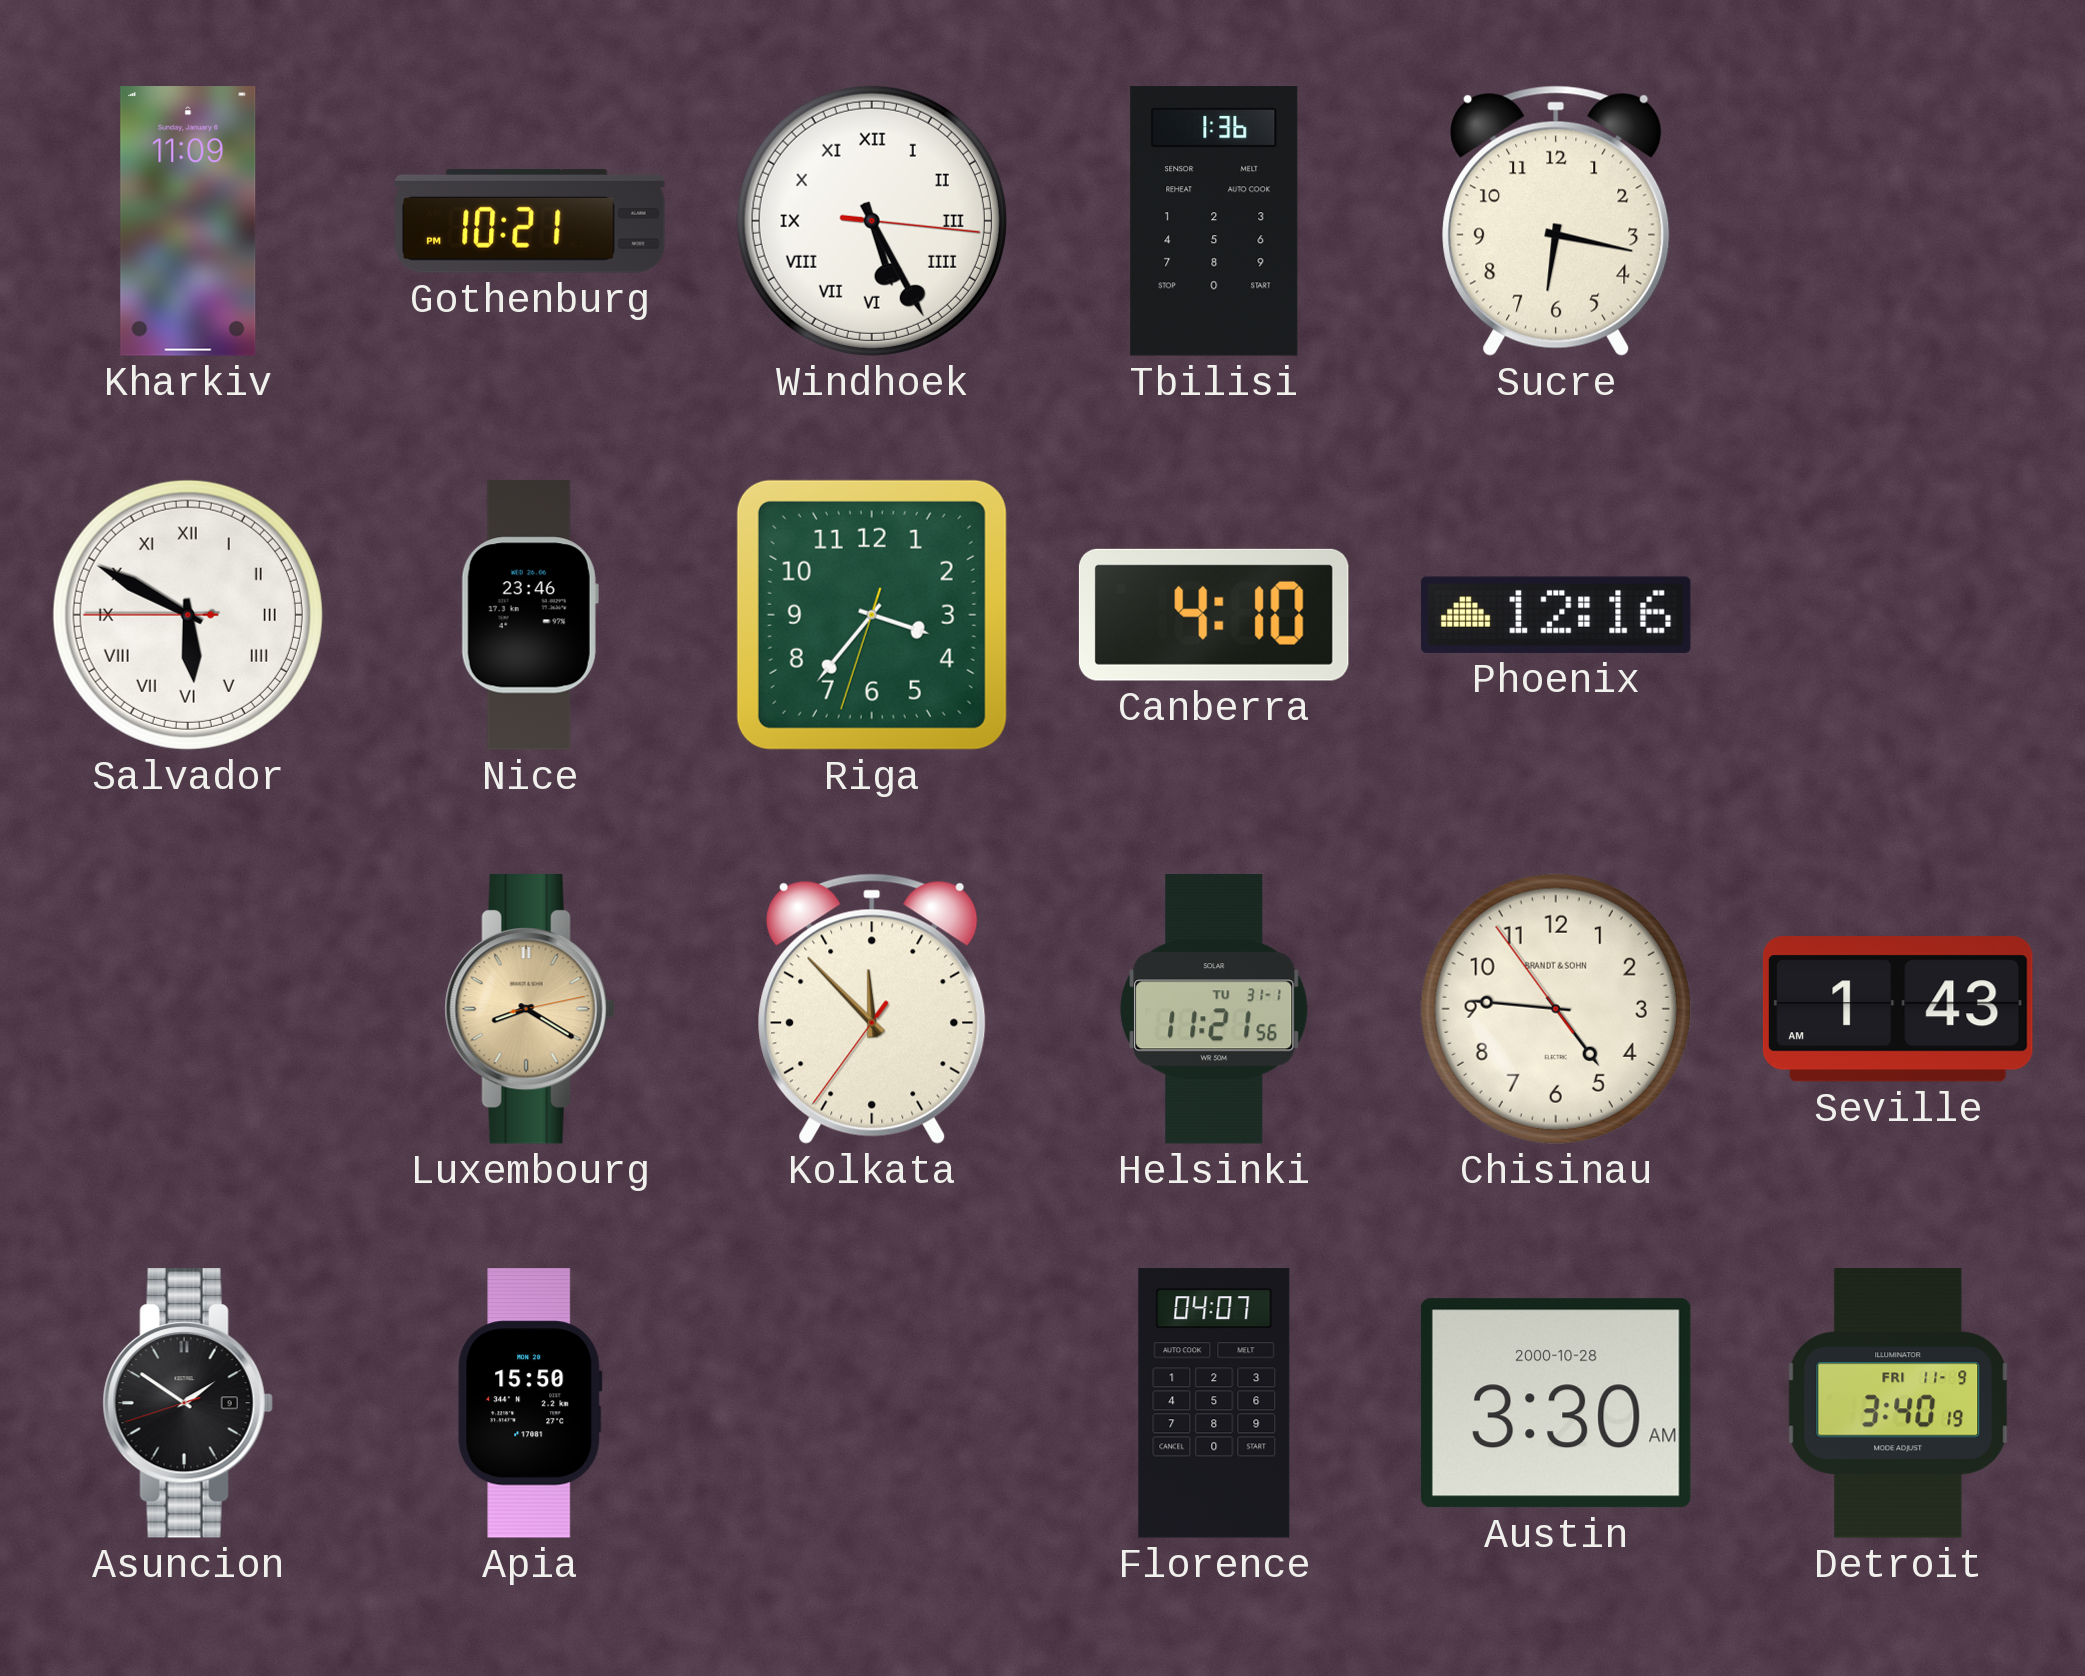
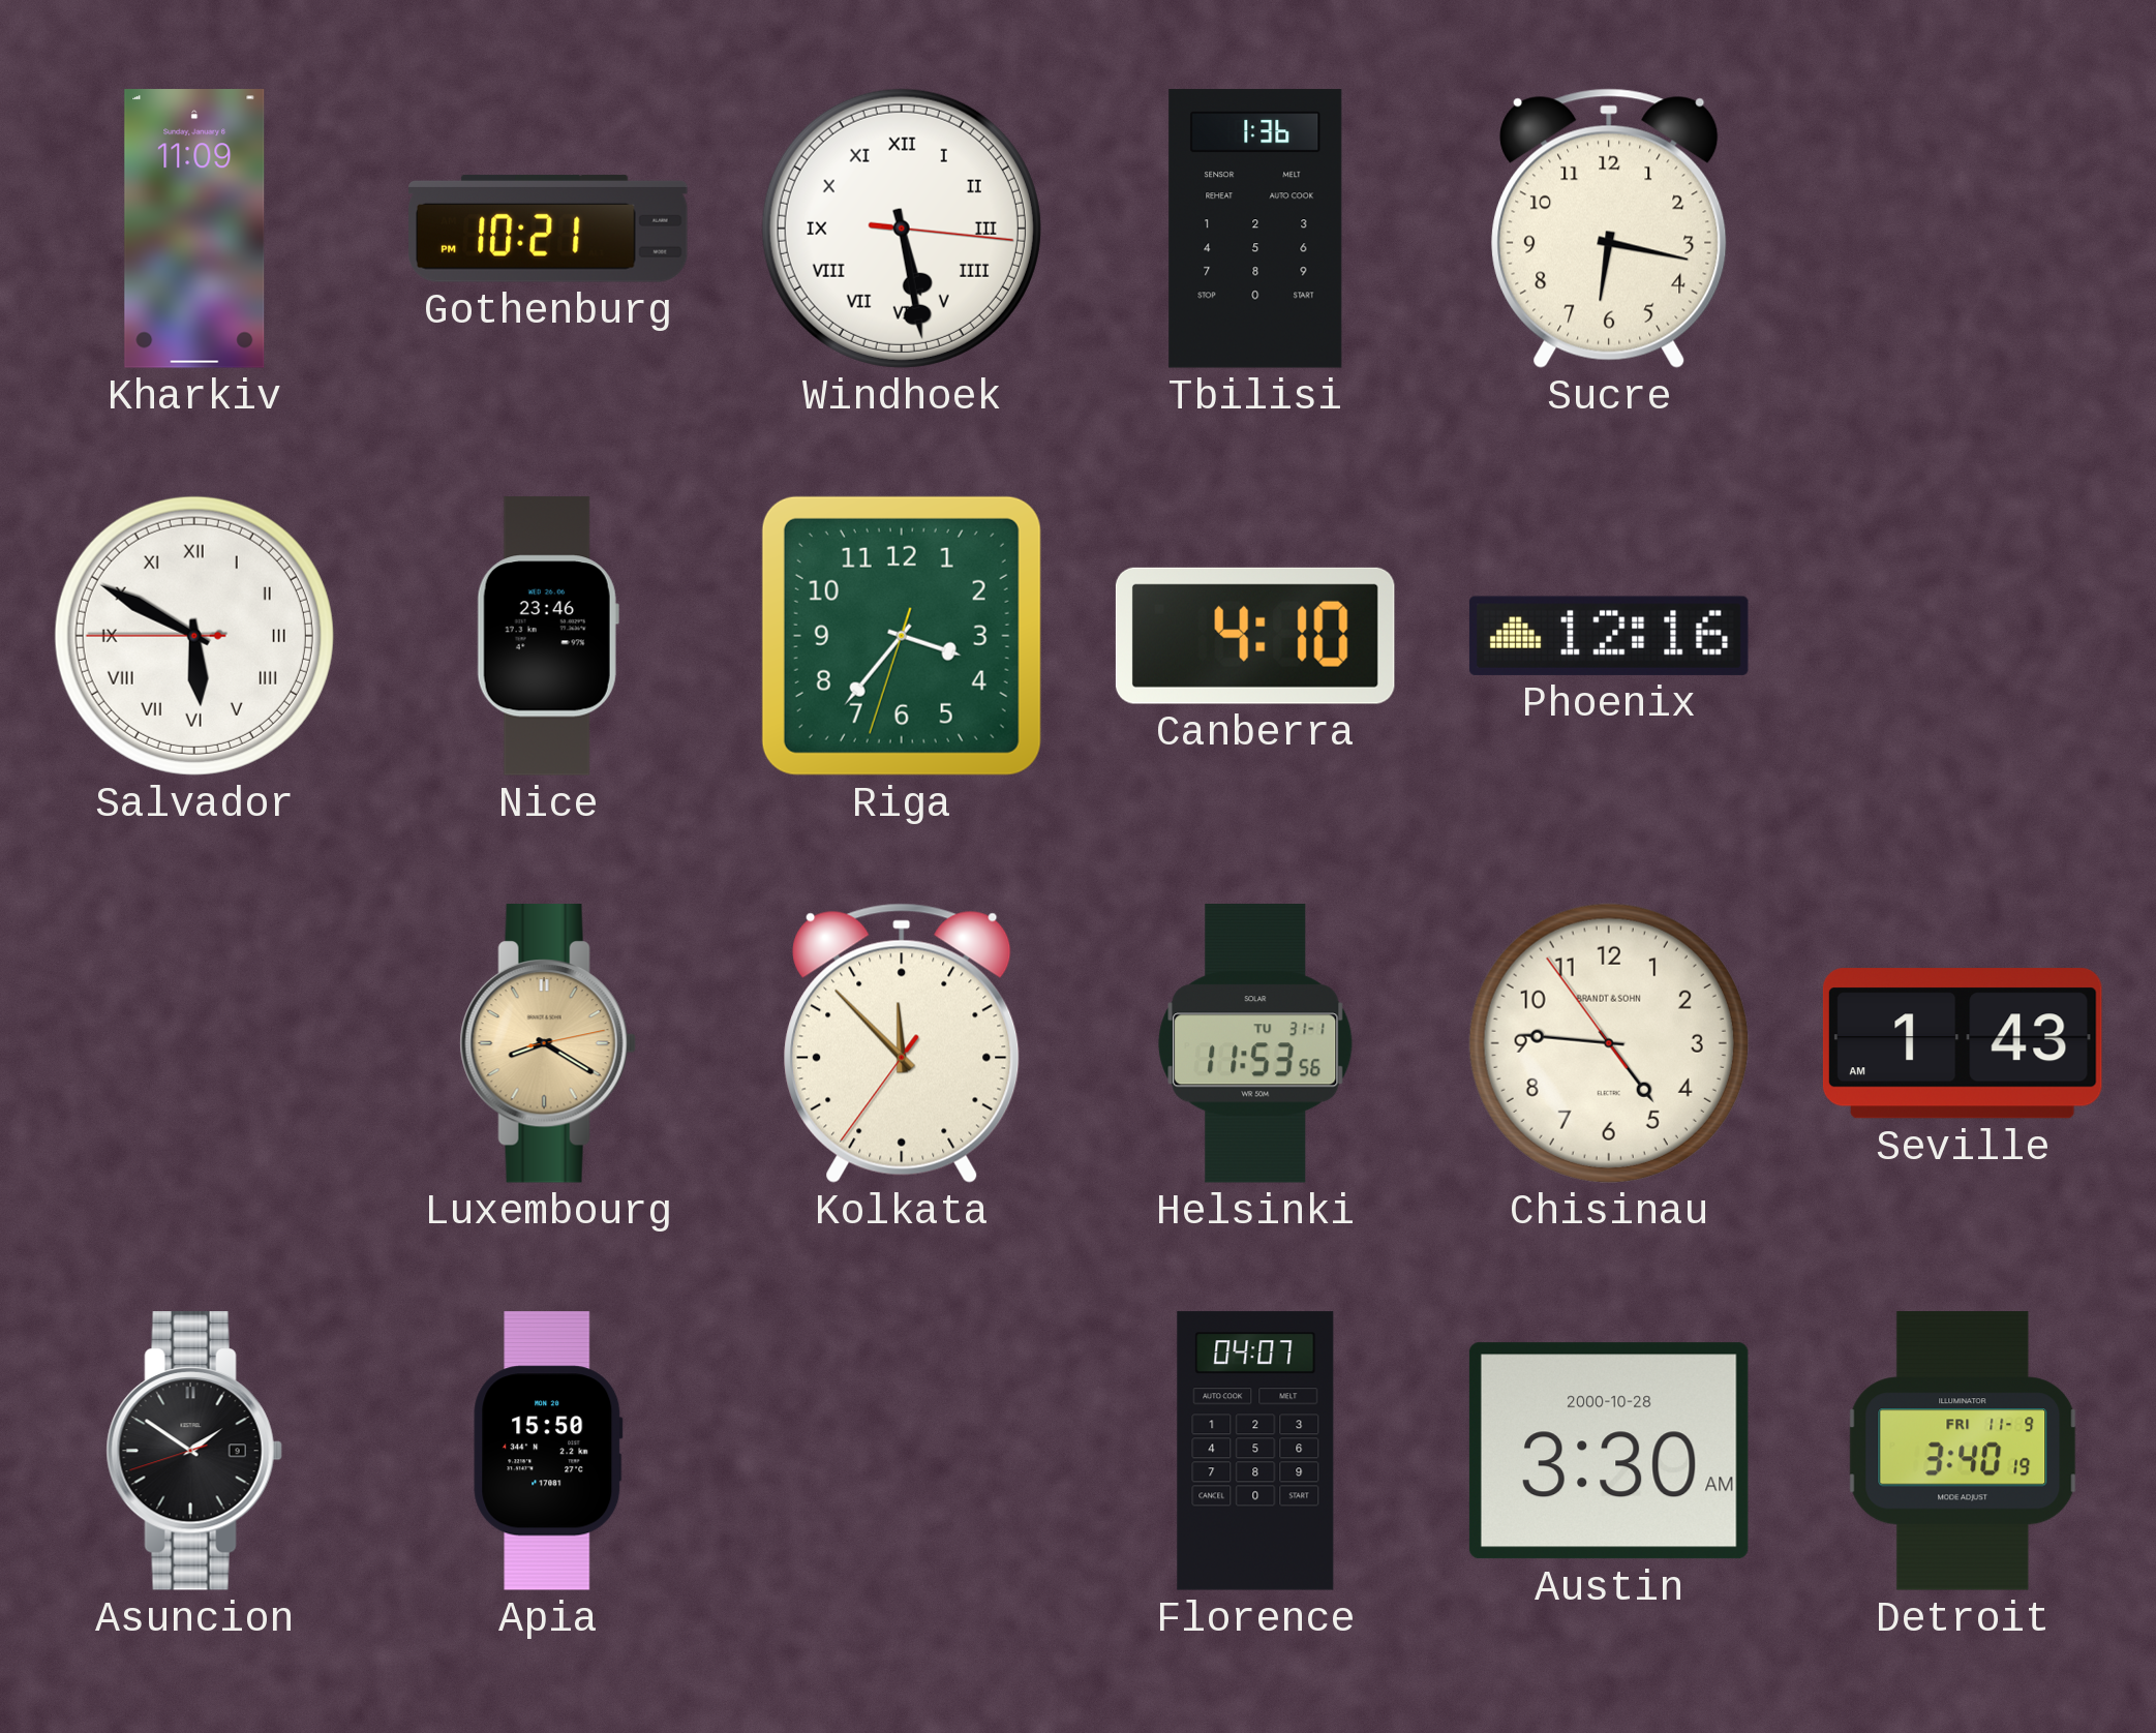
Windhoek: 5:25 -> 5:28
Helsinki: 11:21 -> 11:53
